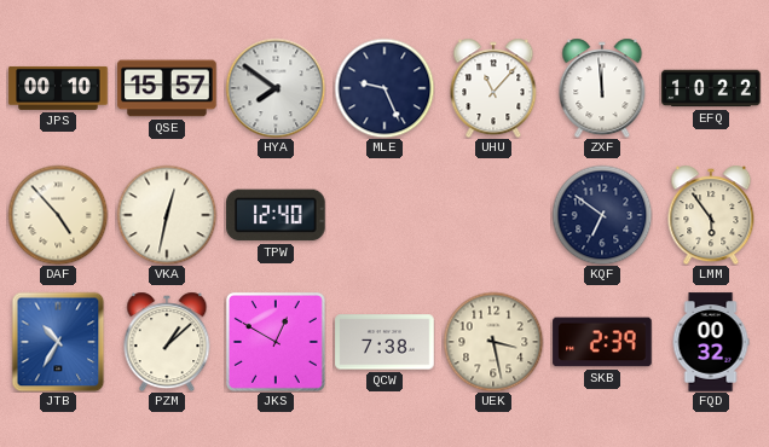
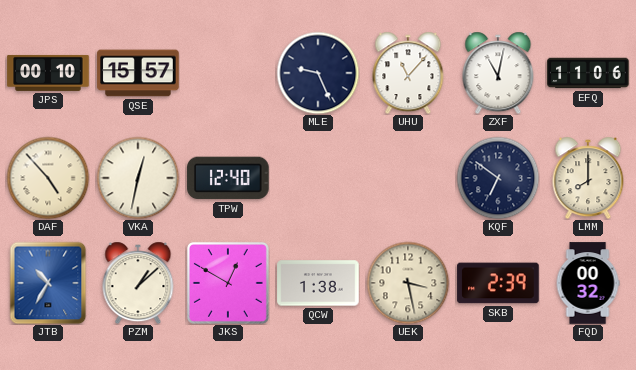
HYA: 7:51 -> none
ZXF: 11:59 -> 11:02
EFQ: 10:22 -> 11:06
LMM: 5:54 -> 8:00
QCW: 7:38 -> 1:38
